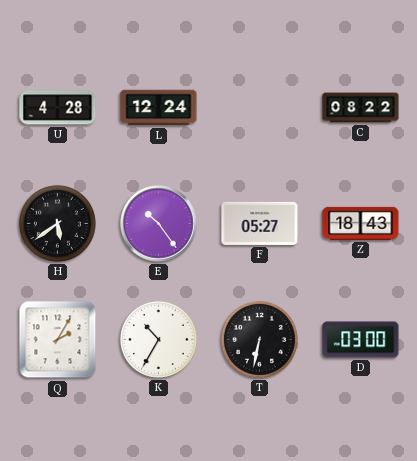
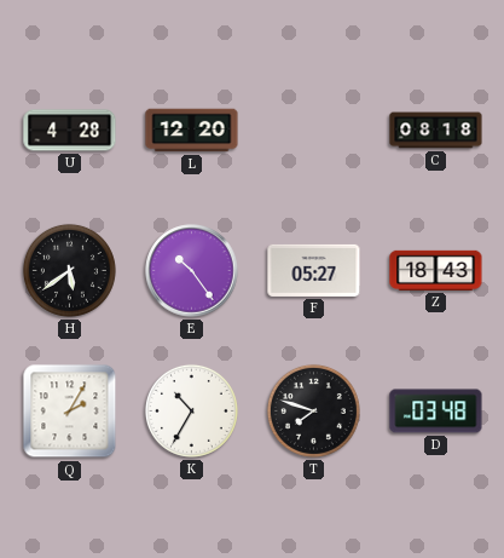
L: 12:24 -> 12:20
C: 08:22 -> 08:18
T: 6:32 -> 7:48
D: 03:00 -> 03:48
